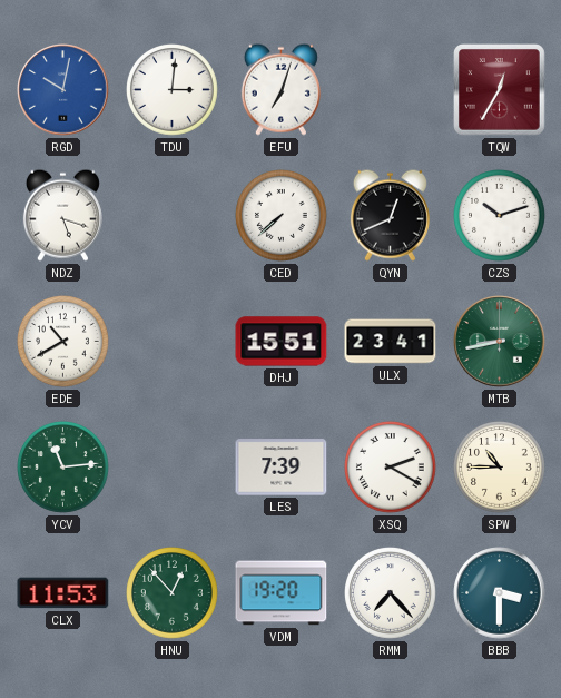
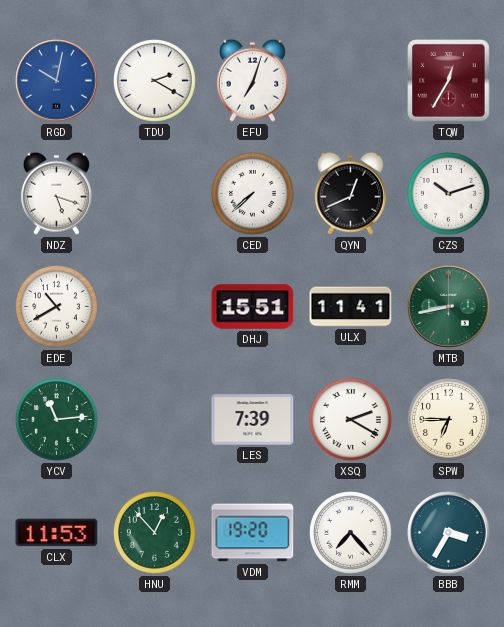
TDU: 3:01 -> 2:20
ULX: 23:41 -> 11:41
SPW: 10:45 -> 6:45
BBB: 3:30 -> 3:35
